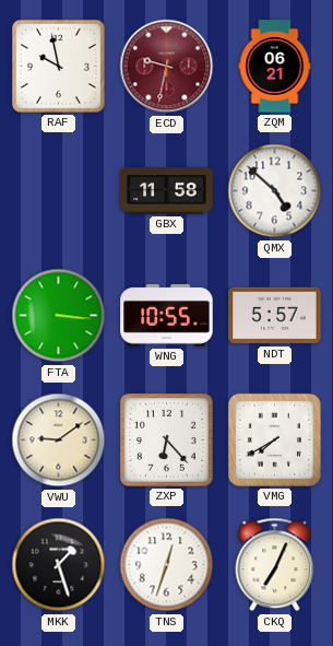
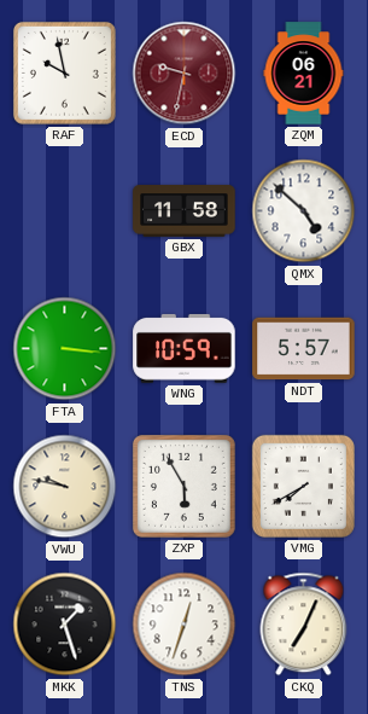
WNG: 10:55 -> 10:59
VWU: 9:09 -> 9:47
ZXP: 6:23 -> 5:55
